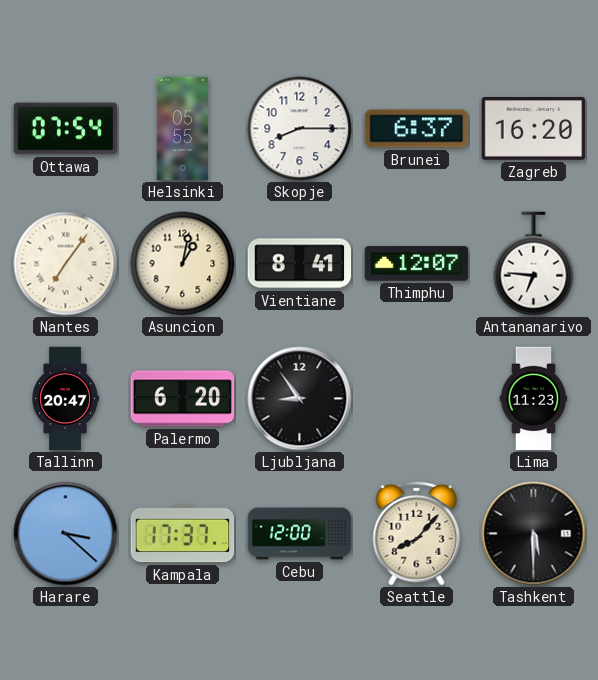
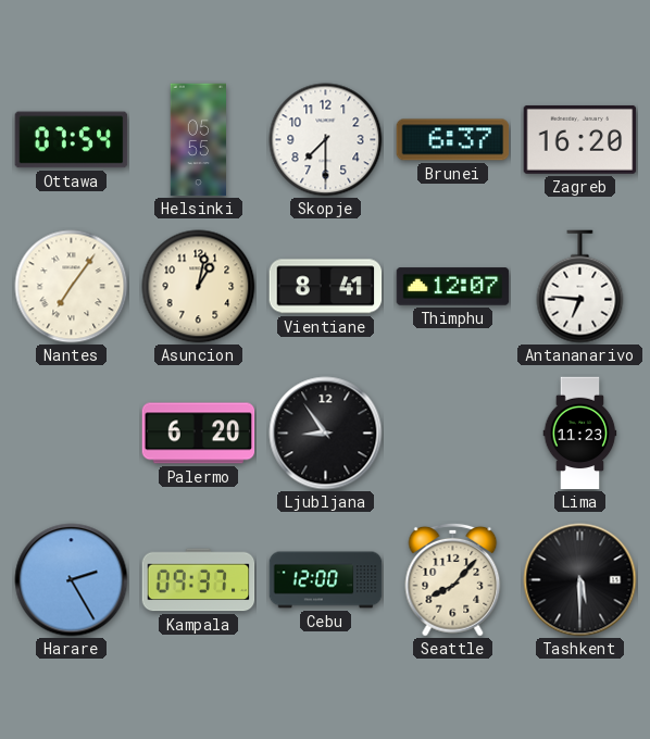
Skopje: 8:15 -> 7:30
Tallinn: 20:47 -> none
Harare: 3:22 -> 2:25
Kampala: 17:37 -> 09:37
